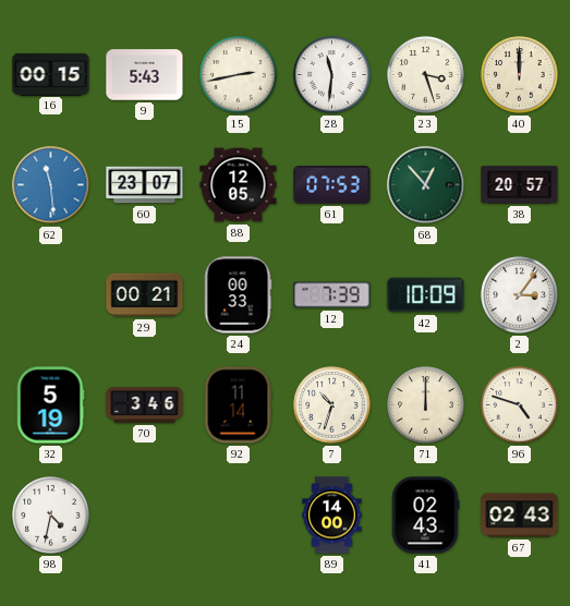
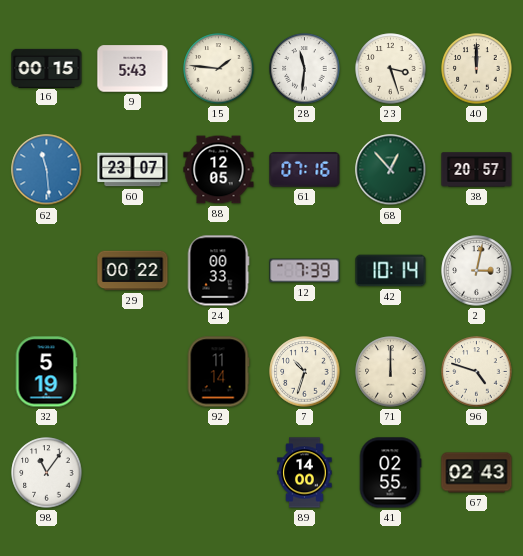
15: 2:43 -> 1:46
61: 07:53 -> 07:16
29: 00:21 -> 00:22
42: 10:09 -> 10:14
2: 3:06 -> 3:02
70: 3:46 -> none
98: 4:32 -> 11:06
41: 02:43 -> 02:55
